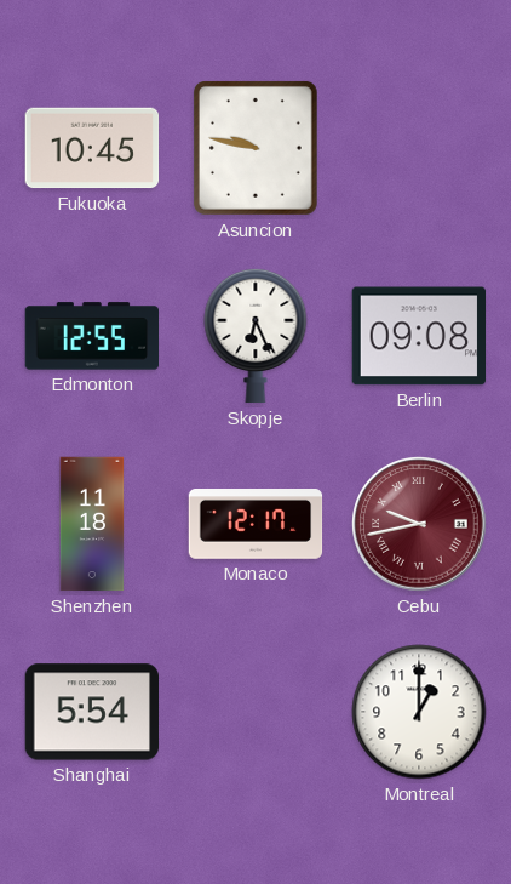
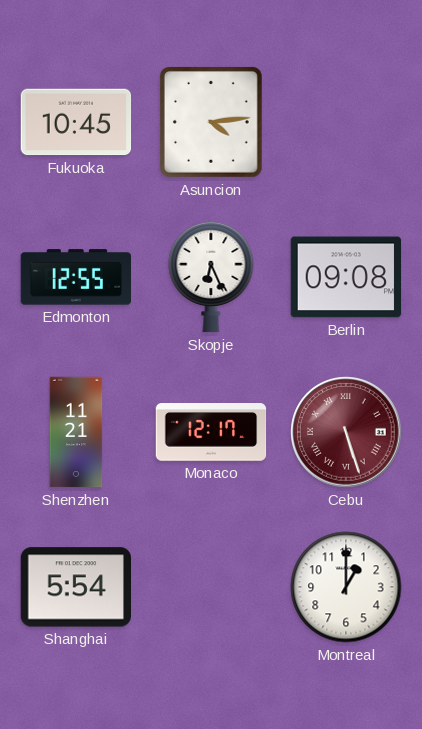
Asuncion: 9:47 -> 4:14
Shenzhen: 11:18 -> 11:21
Cebu: 9:43 -> 5:27
